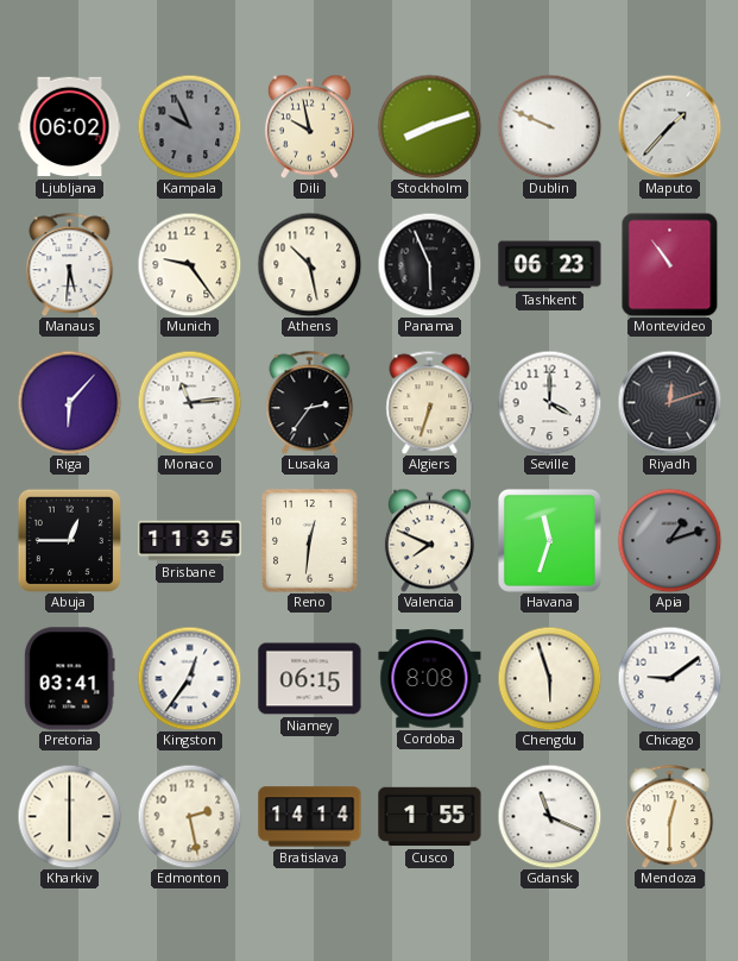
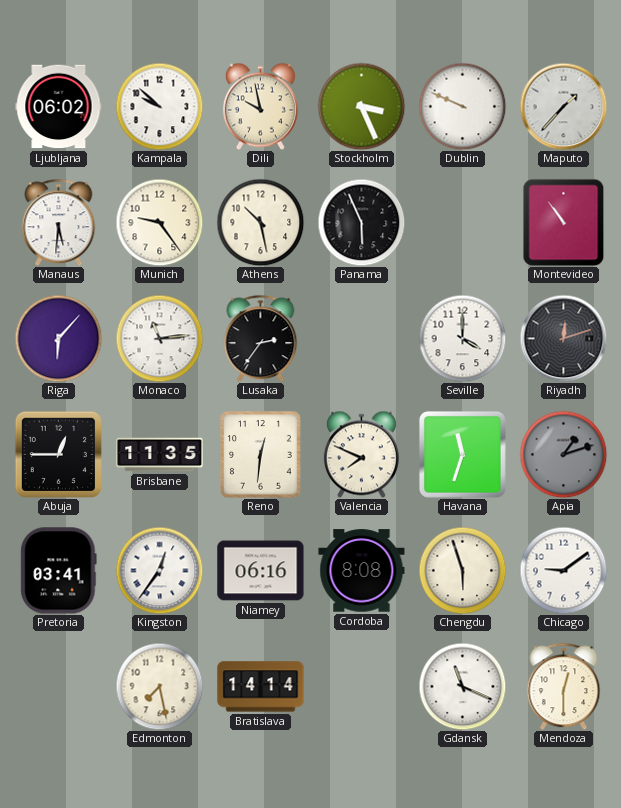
Kampala: 9:56 -> 9:52
Kampala dial: grey -> white
Stockholm: 8:12 -> 3:26
Tashkent: 06:23 -> none
Algiers: 6:33 -> none
Niamey: 06:15 -> 06:16
Kharkiv: 6:00 -> none
Edmonton: 2:28 -> 7:28
Cusco: 1:55 -> none
